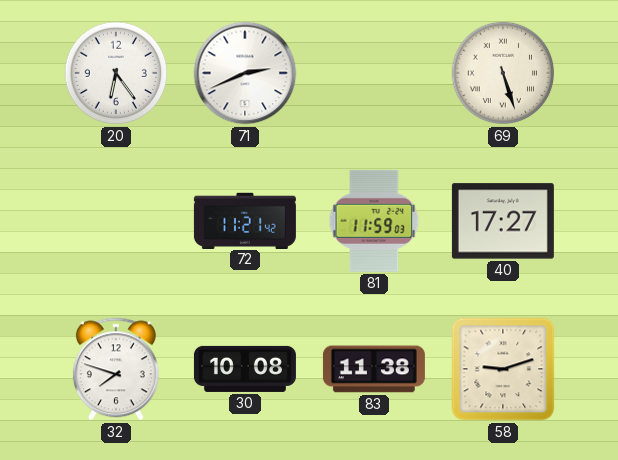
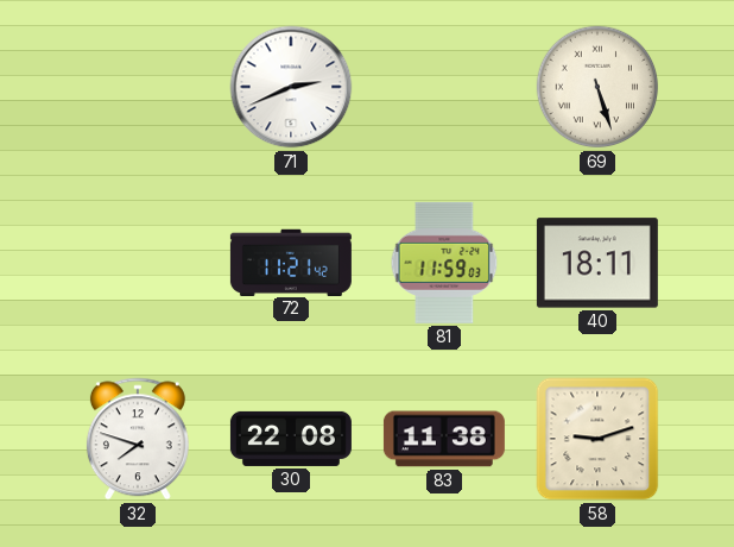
20: 6:24 -> none
40: 17:27 -> 18:11
30: 10:08 -> 22:08
